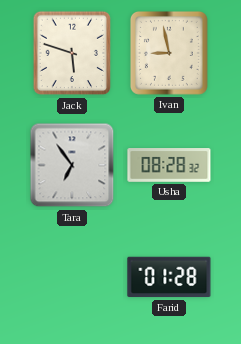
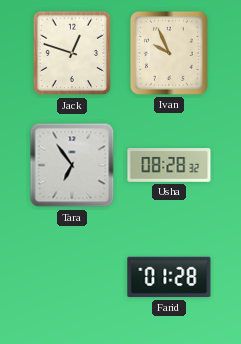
Jack: 5:48 -> 12:48
Ivan: 8:58 -> 9:56
